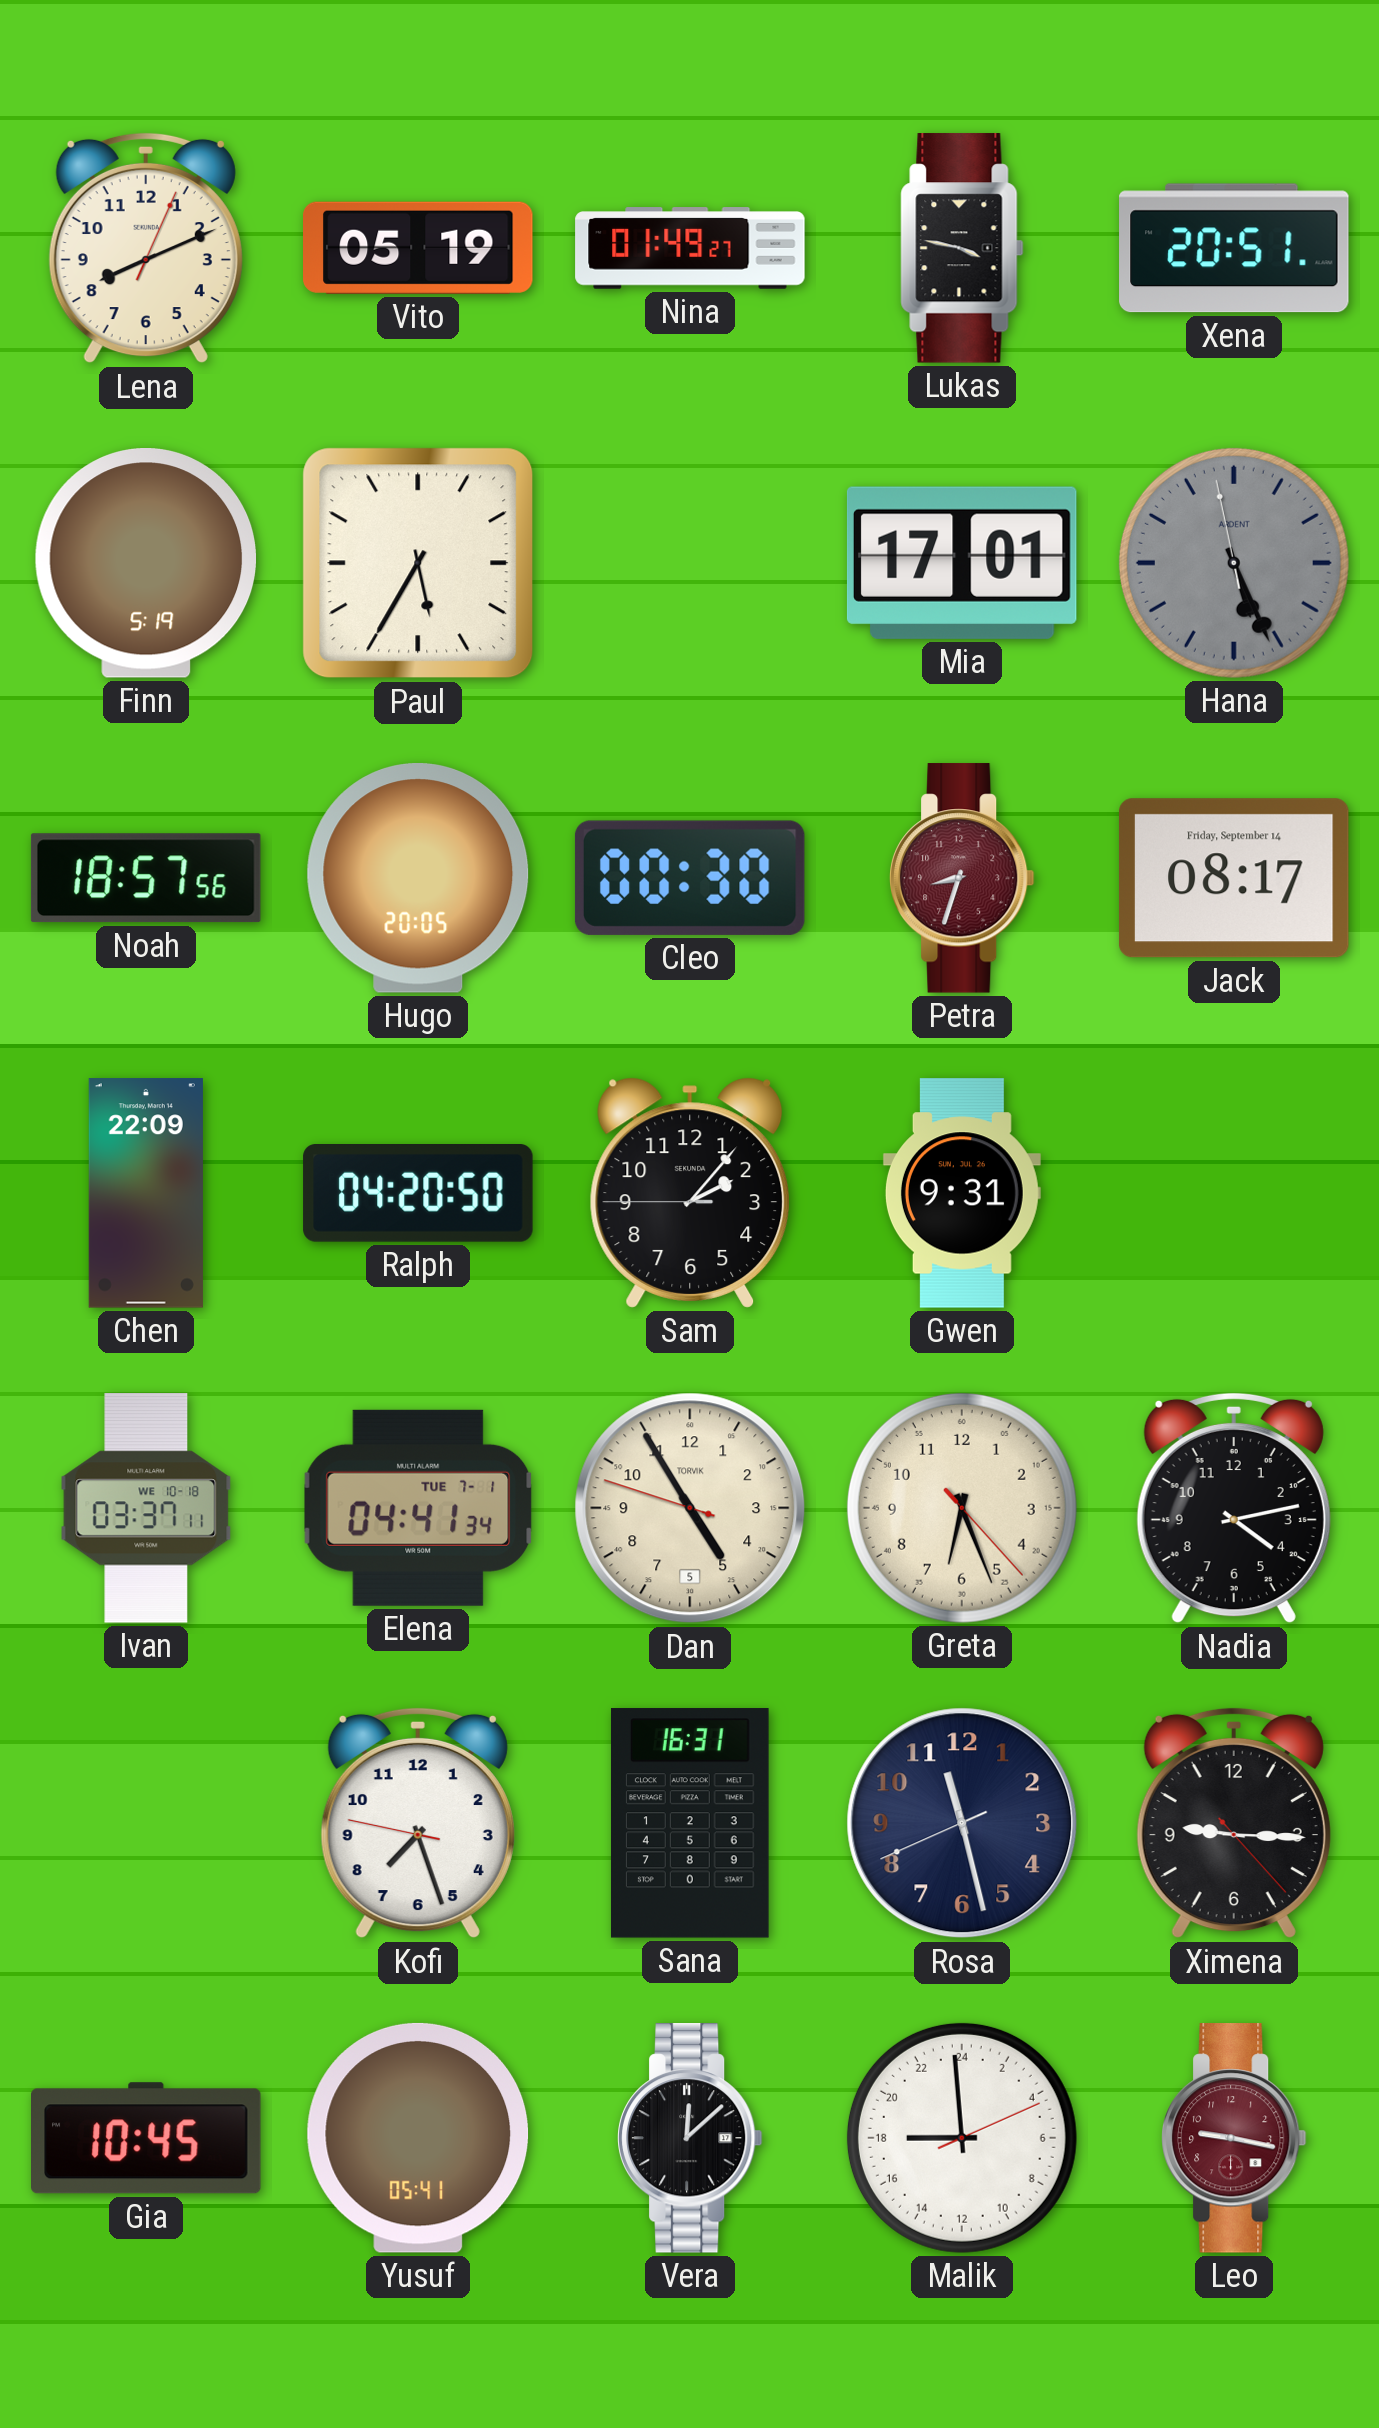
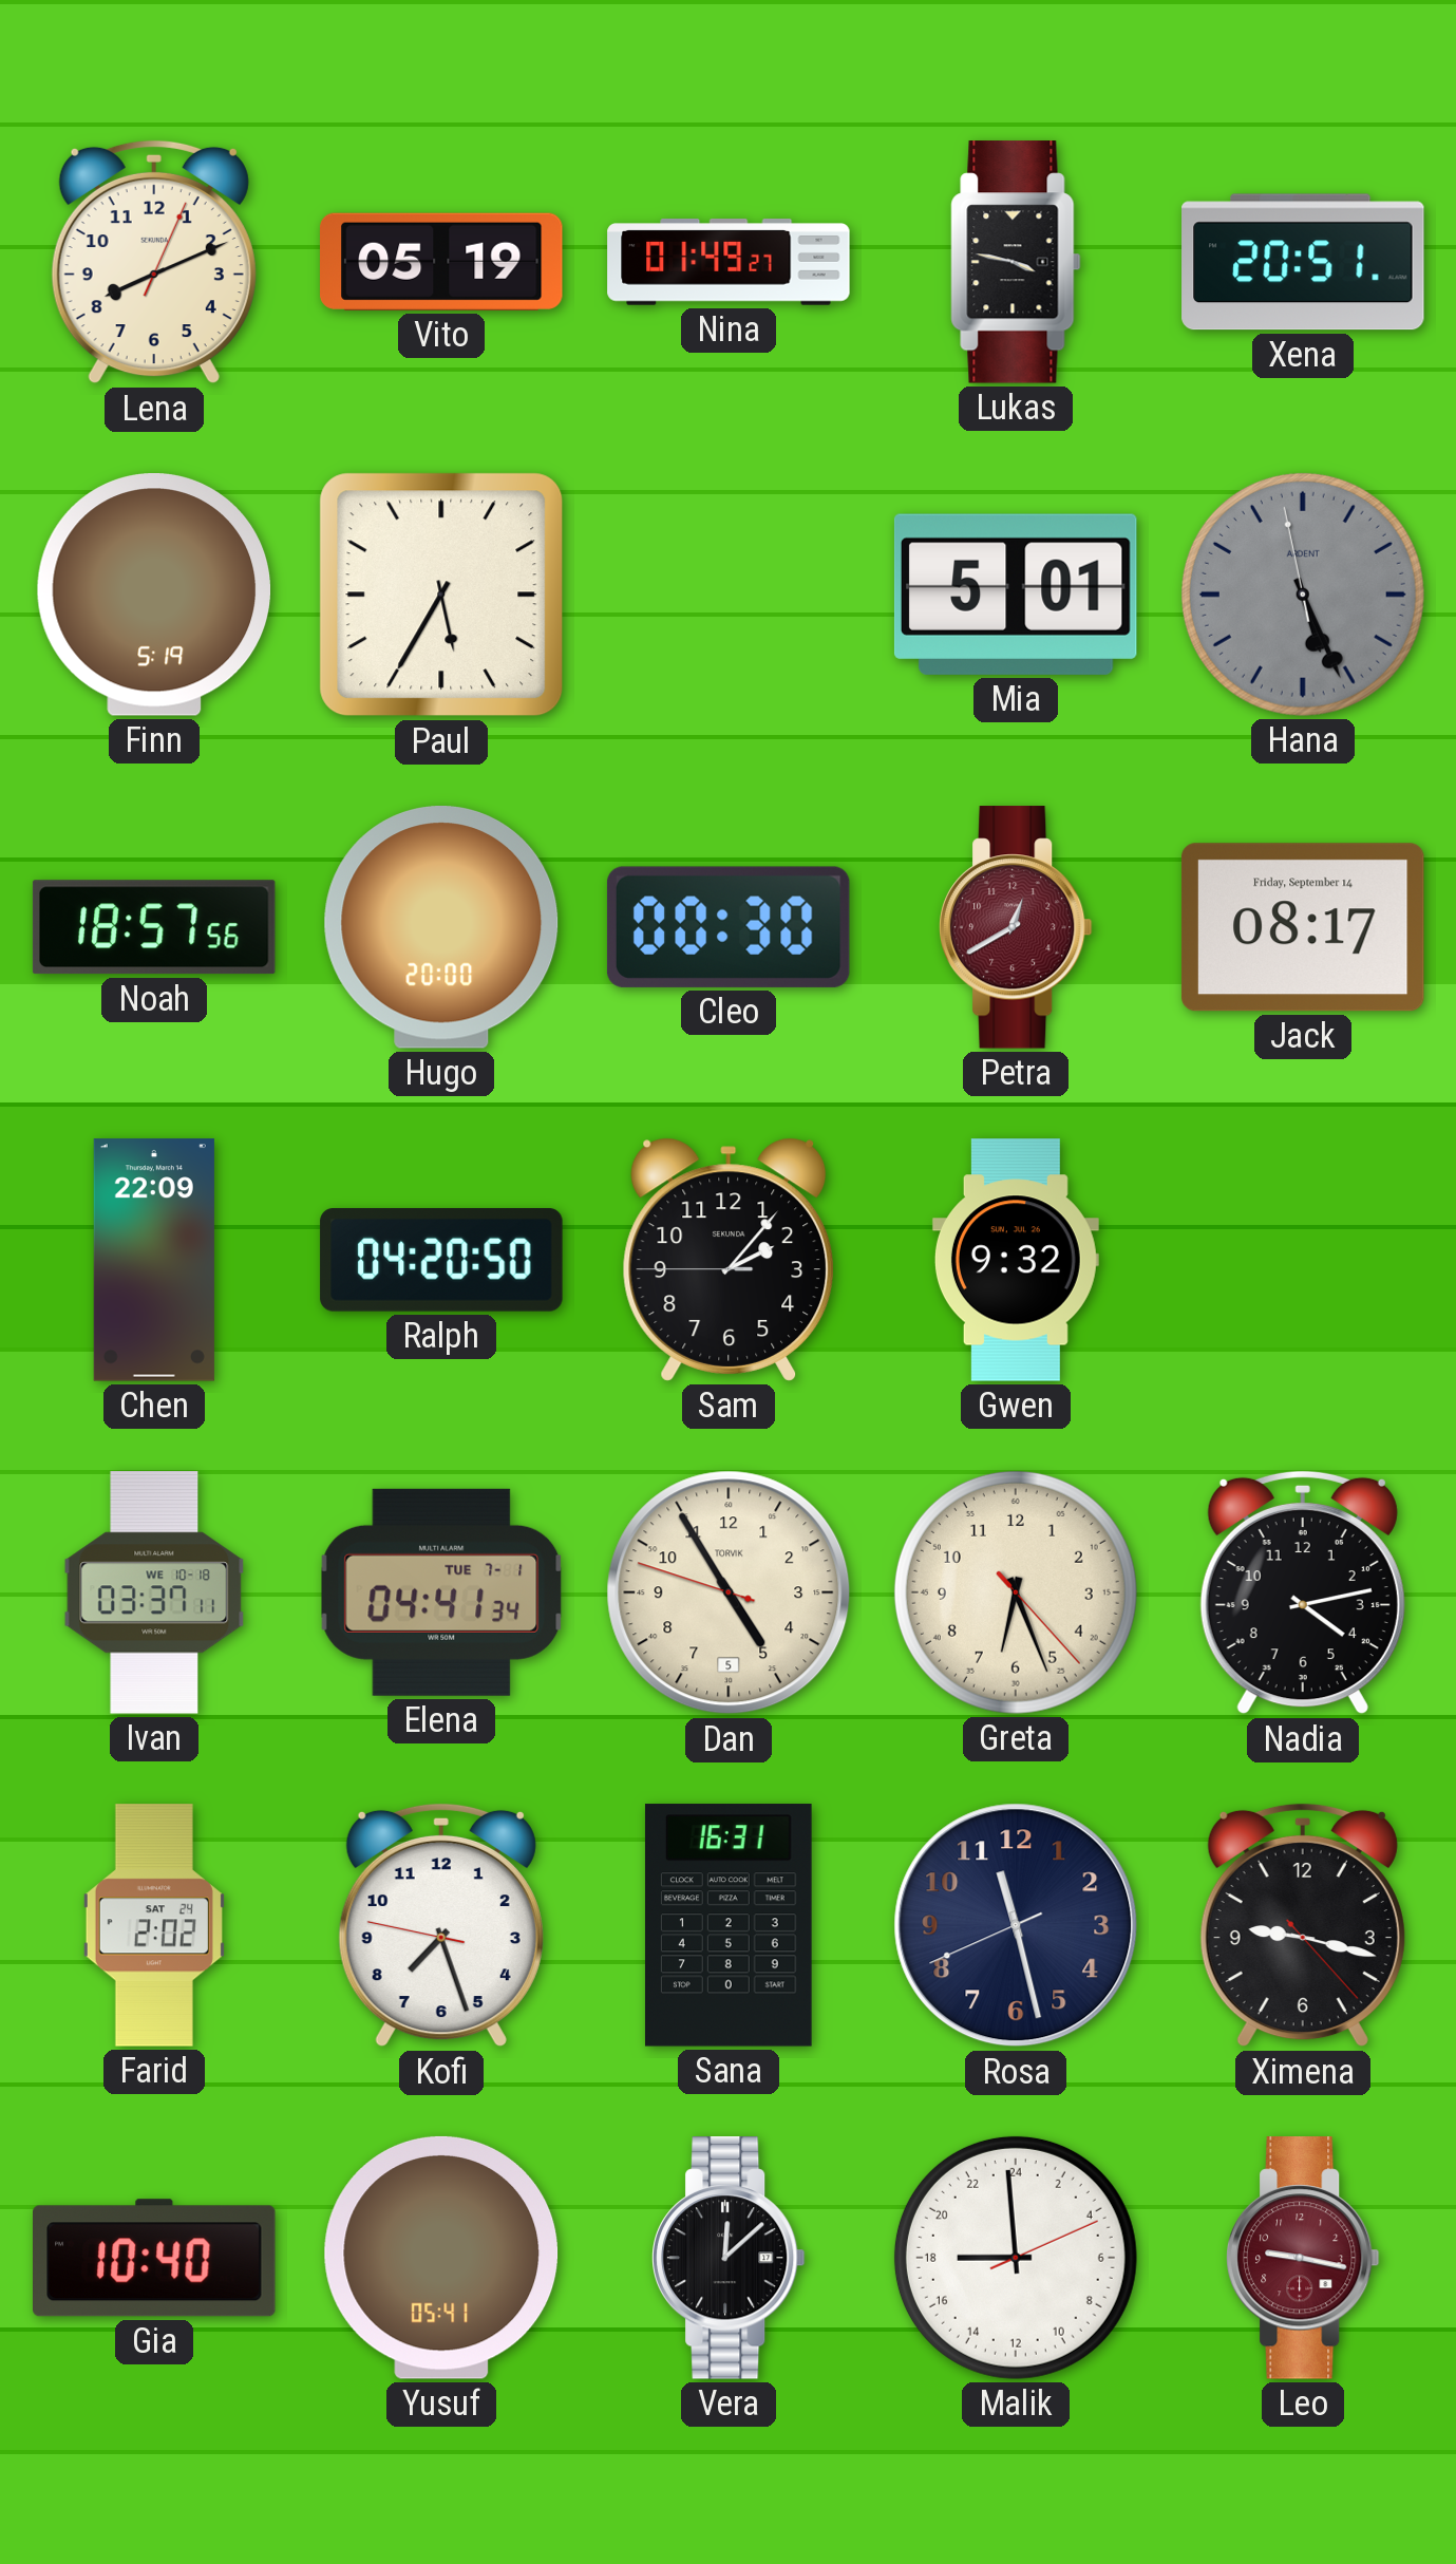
Mia: 17:01 -> 5:01
Hugo: 20:05 -> 20:00
Petra: 8:33 -> 12:40
Gwen: 9:31 -> 9:32
Farid: none -> 2:02
Ximena: 9:15 -> 9:17
Gia: 10:45 -> 10:40
